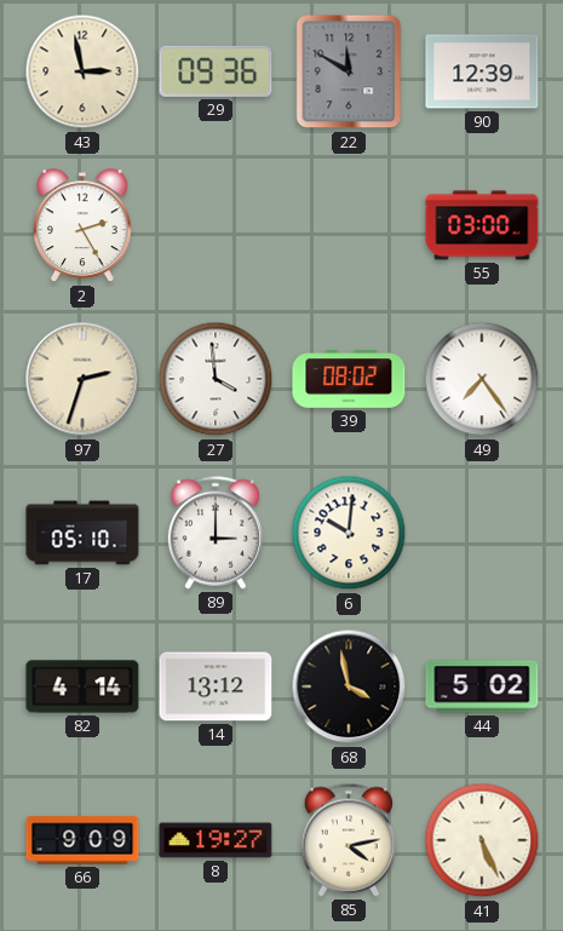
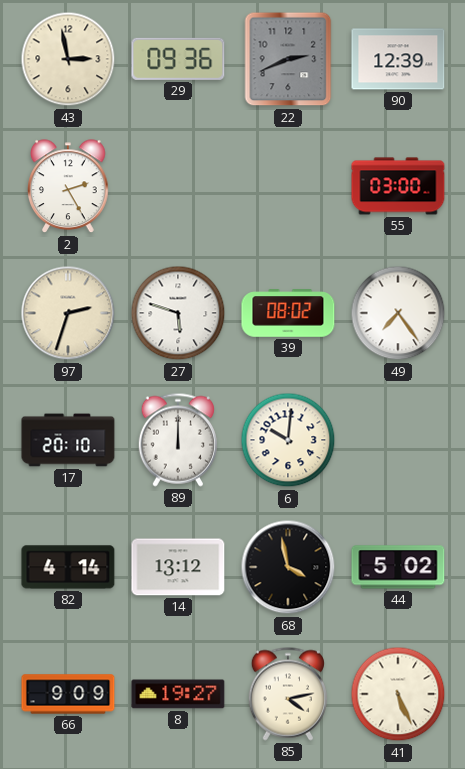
22: 11:50 -> 2:41
27: 3:59 -> 5:48
17: 05:10 -> 20:10
89: 3:00 -> 12:00
